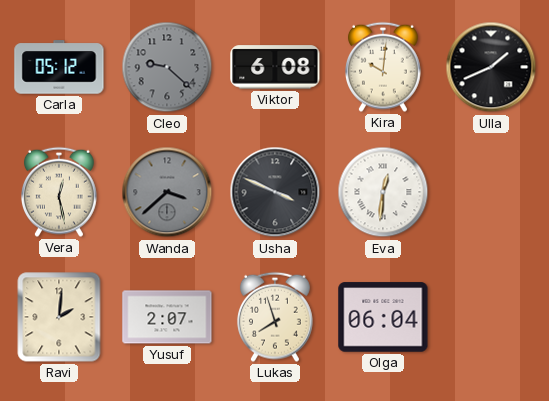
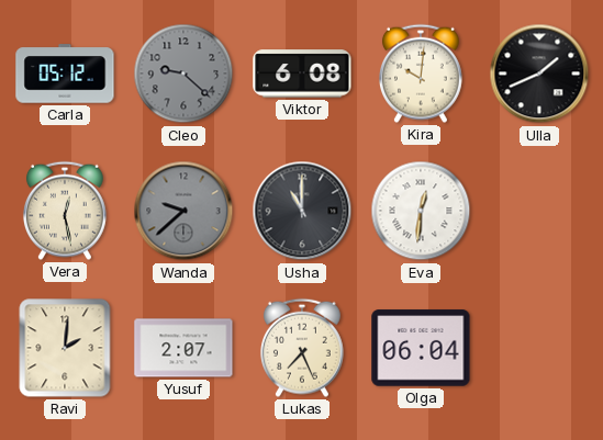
Wanda: 3:38 -> 9:38
Usha: 3:49 -> 11:00
Lukas: 7:57 -> 7:26
